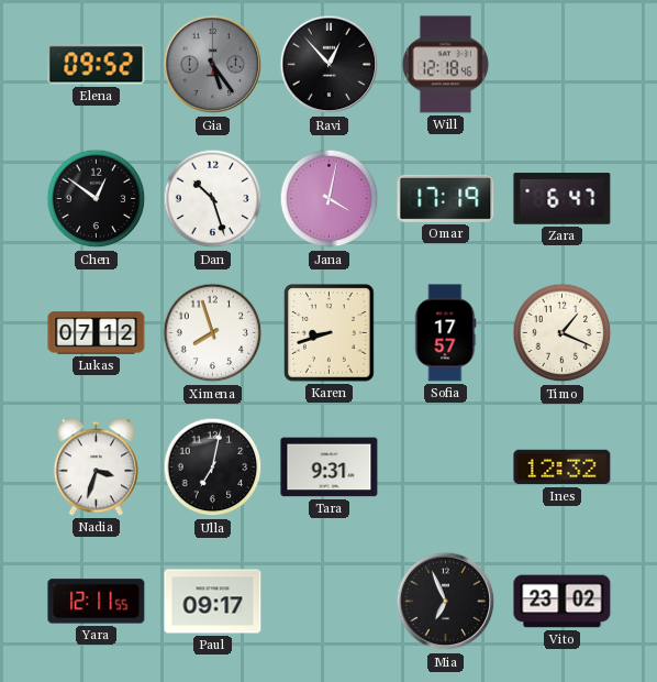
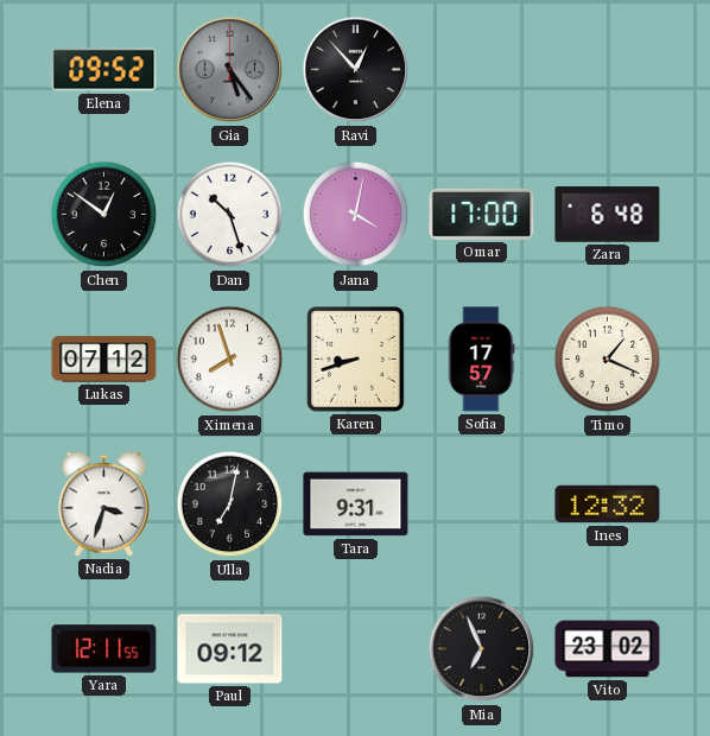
Will: 12:18 -> none
Omar: 17:19 -> 17:00
Zara: 6:47 -> 6:48
Paul: 09:17 -> 09:12
